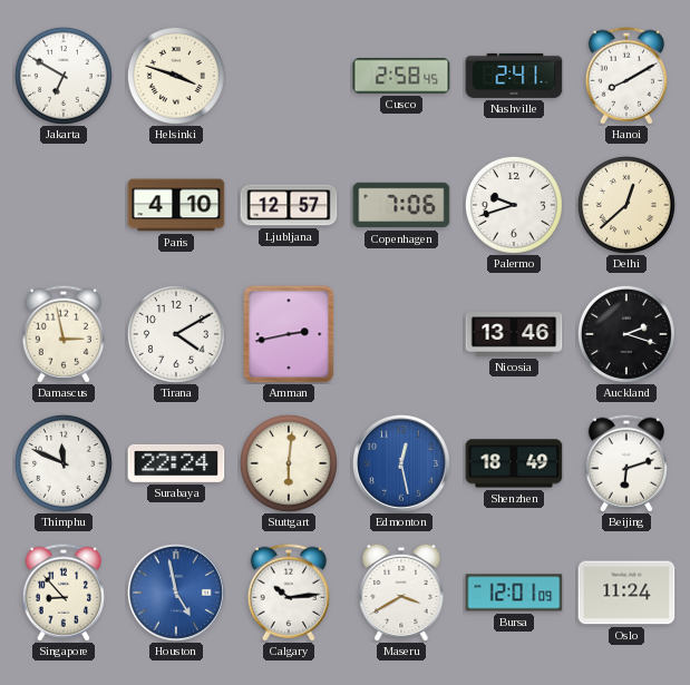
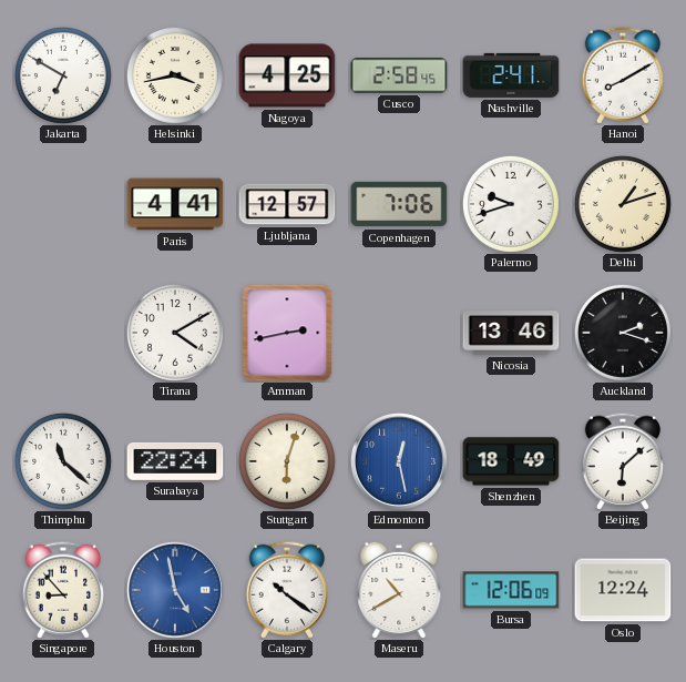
Helsinki: 3:48 -> 3:43
Nagoya: none -> 4:25
Paris: 4:10 -> 4:41
Delhi: 12:38 -> 1:12
Damascus: 2:58 -> none
Thimphu: 11:49 -> 11:22
Stuttgart: 6:01 -> 6:03
Beijing: 6:12 -> 6:08
Calgary: 10:14 -> 10:21
Maseru: 3:40 -> 10:40
Bursa: 12:01 -> 12:06
Oslo: 11:24 -> 12:24
